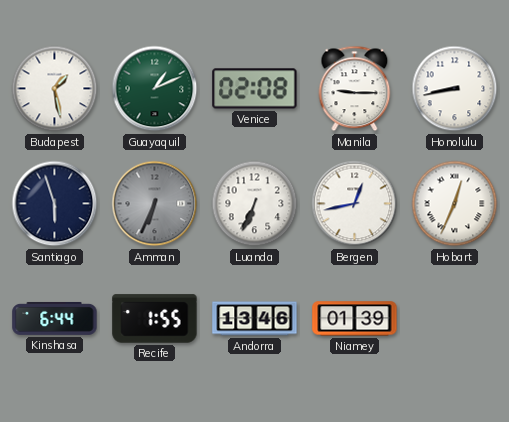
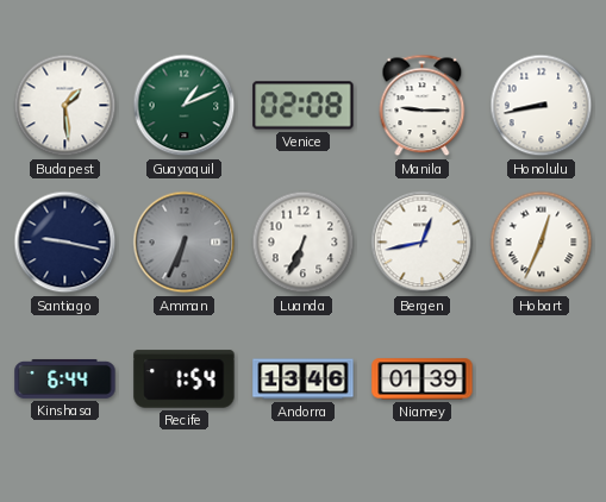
Budapest: 1:28 -> 1:29
Santiago: 5:57 -> 9:17
Recife: 1:55 -> 1:54
